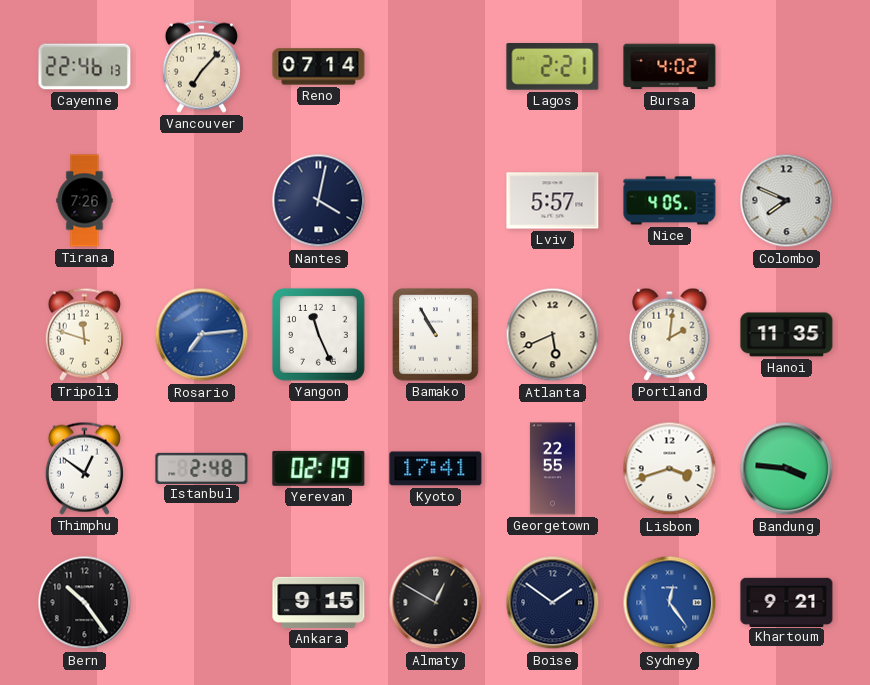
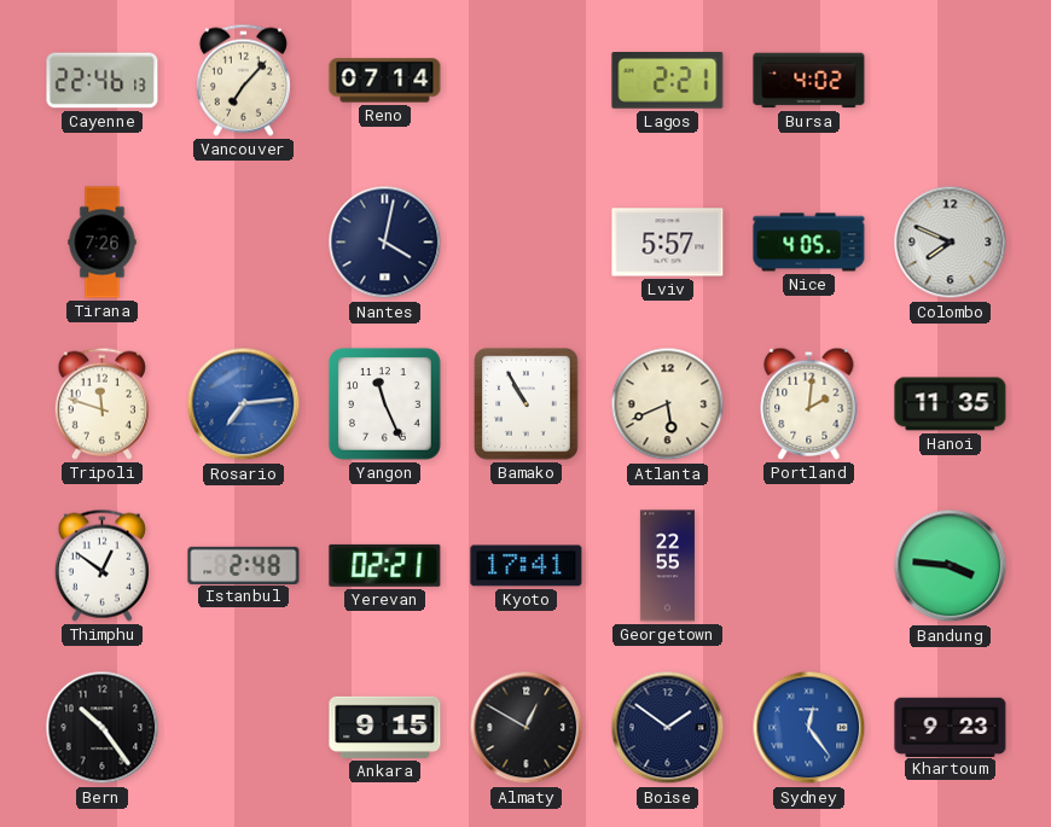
Yerevan: 02:19 -> 02:21
Lisbon: 3:42 -> none
Khartoum: 9:21 -> 9:23
